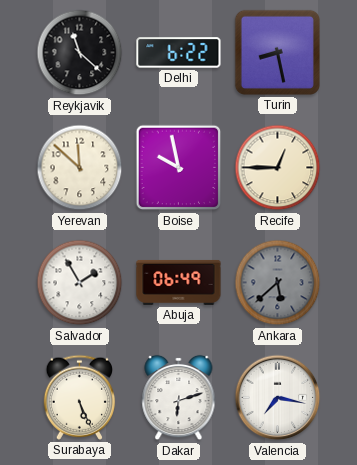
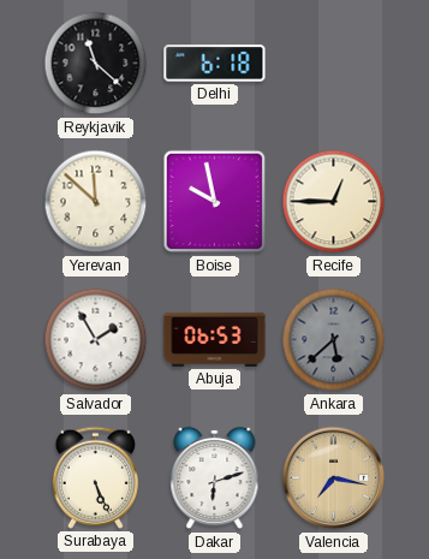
Delhi: 6:22 -> 6:18
Turin: 8:28 -> none
Abuja: 06:49 -> 06:53
Valencia dial: white -> champagne
